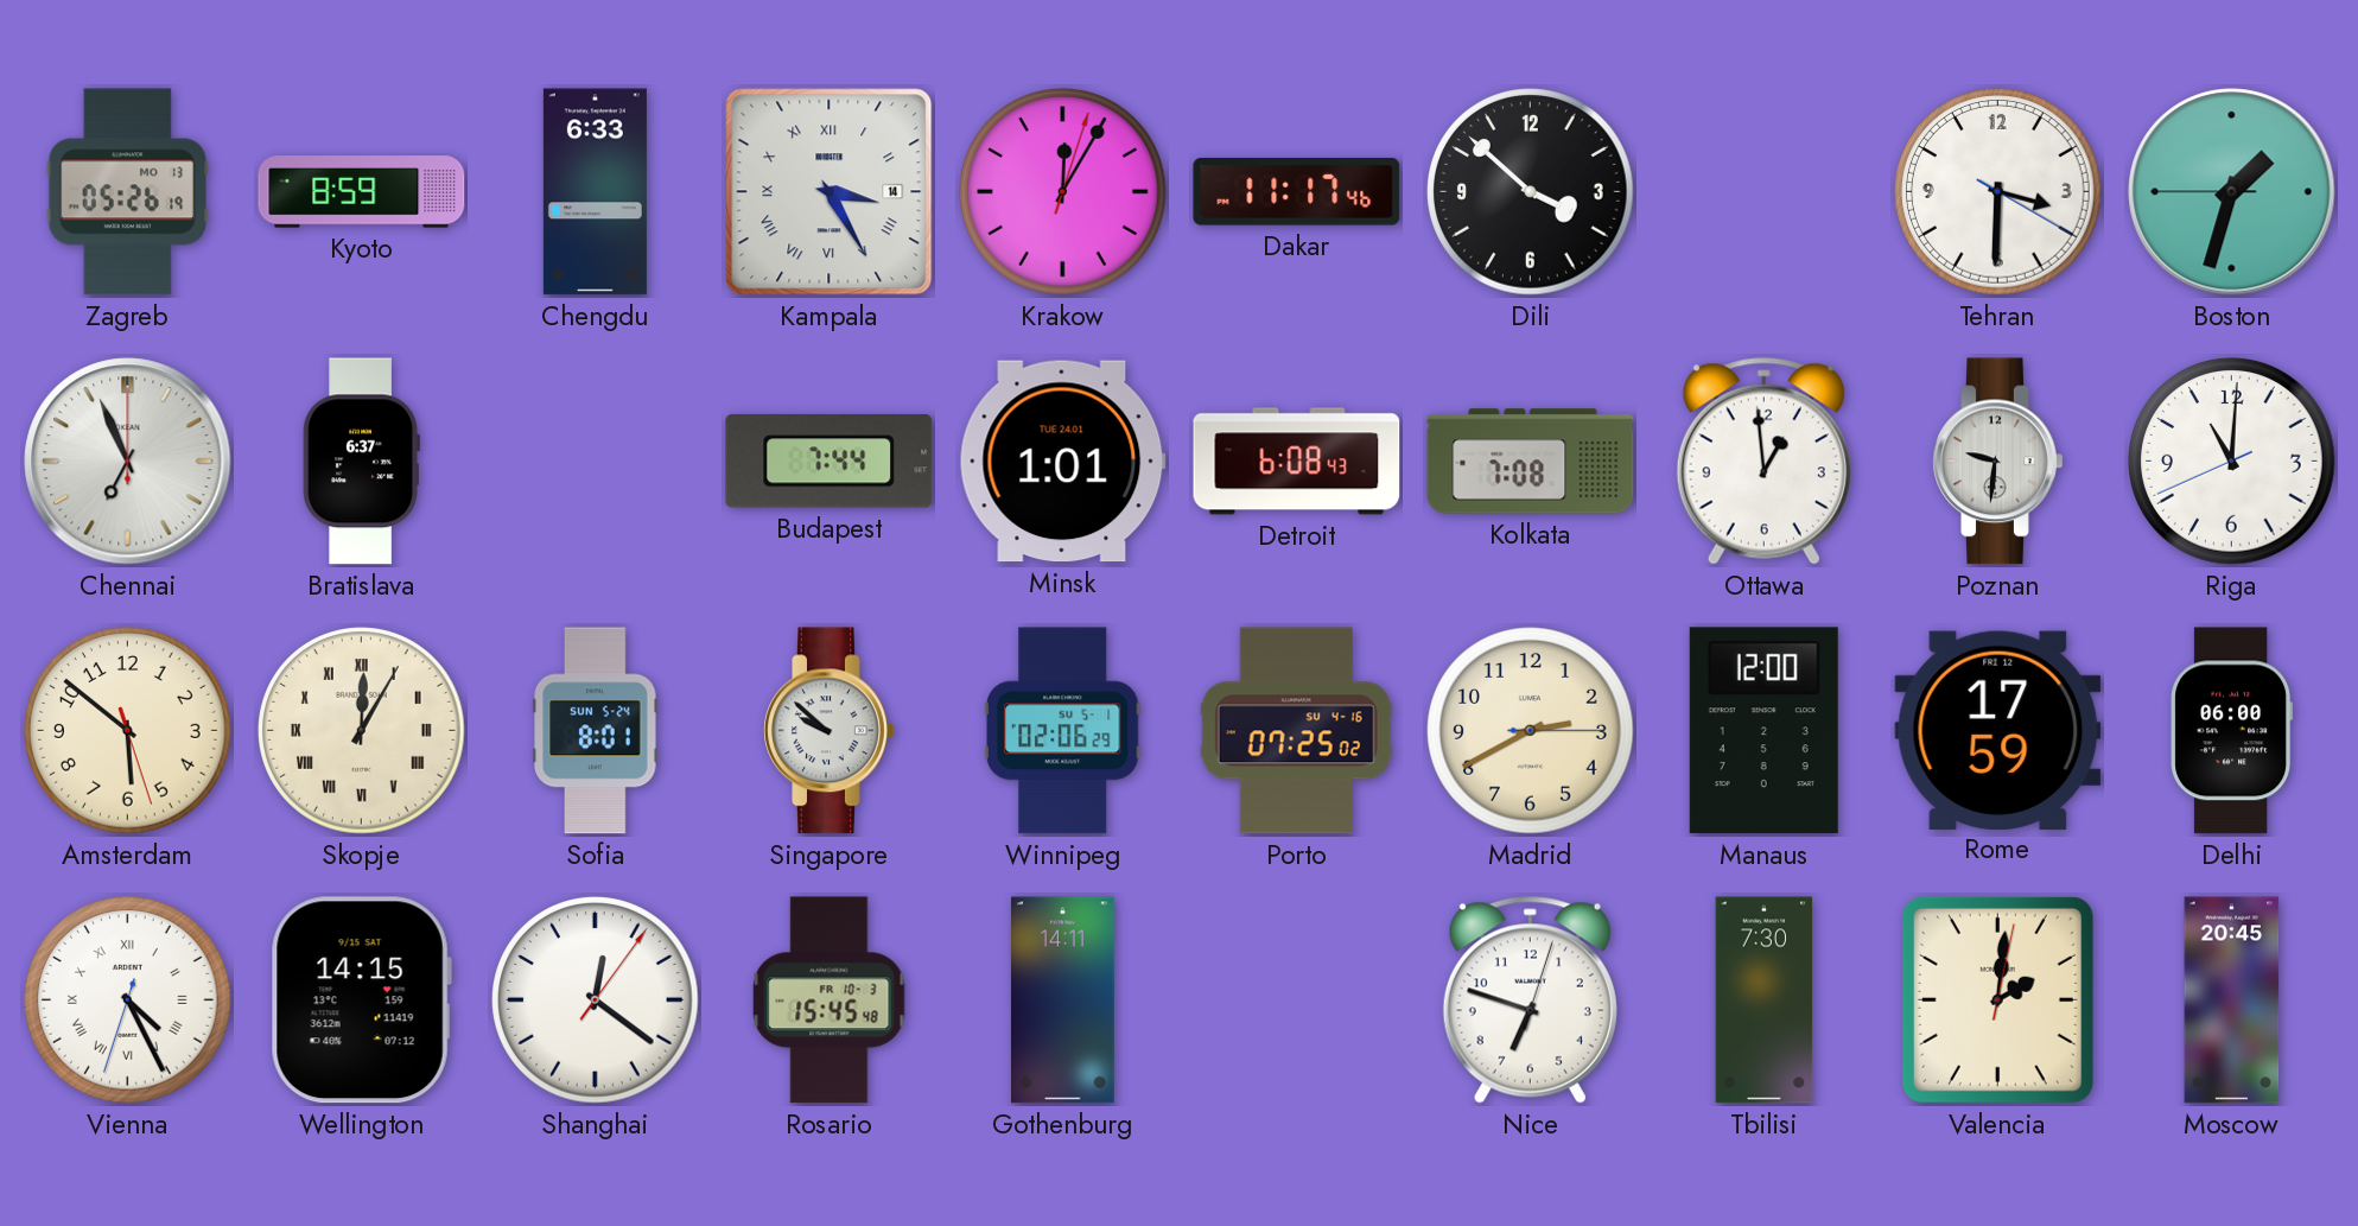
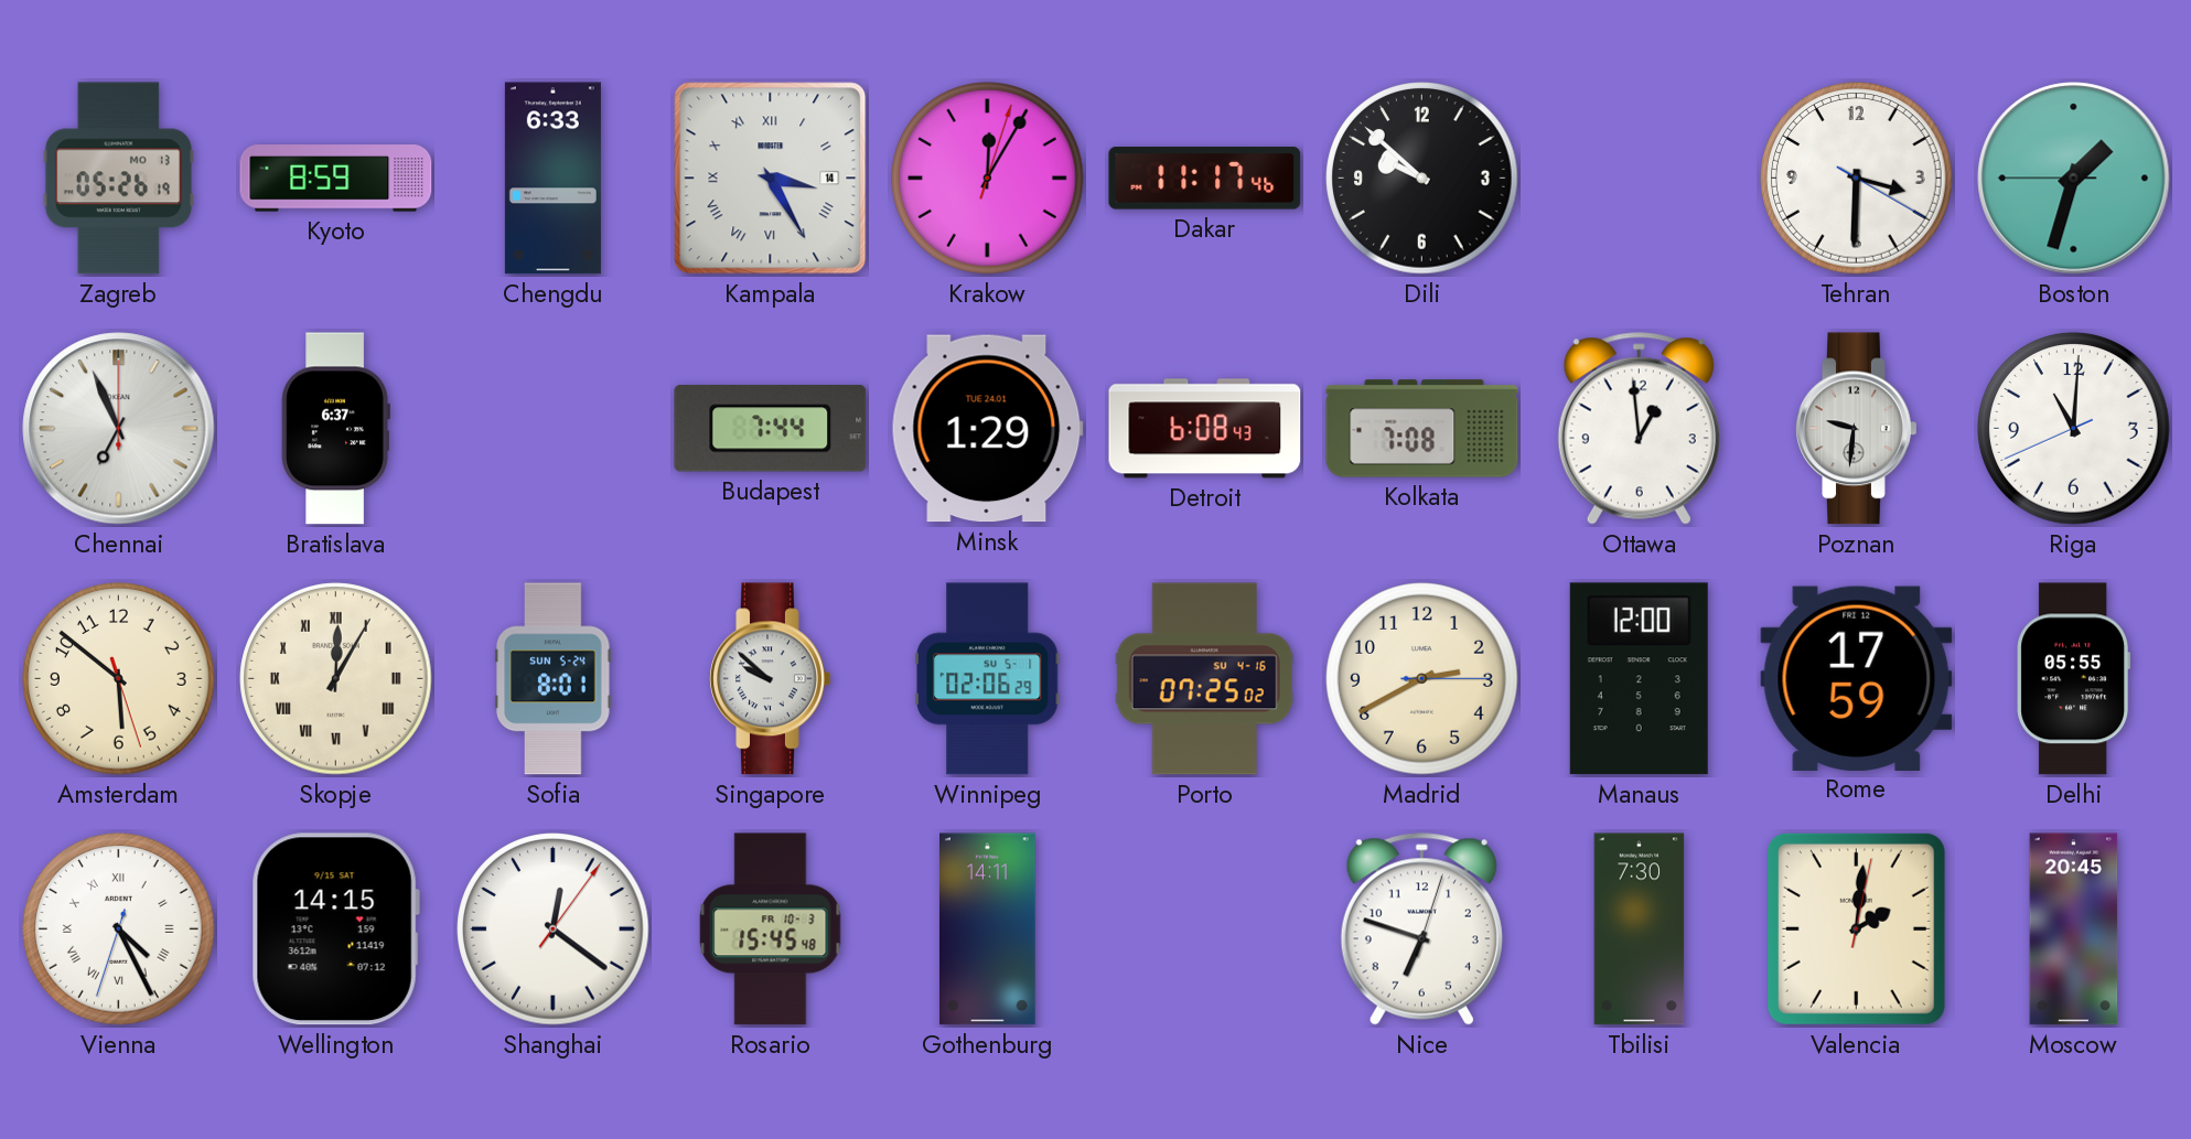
Dili: 3:52 -> 9:52
Minsk: 1:01 -> 1:29
Delhi: 06:00 -> 05:55
